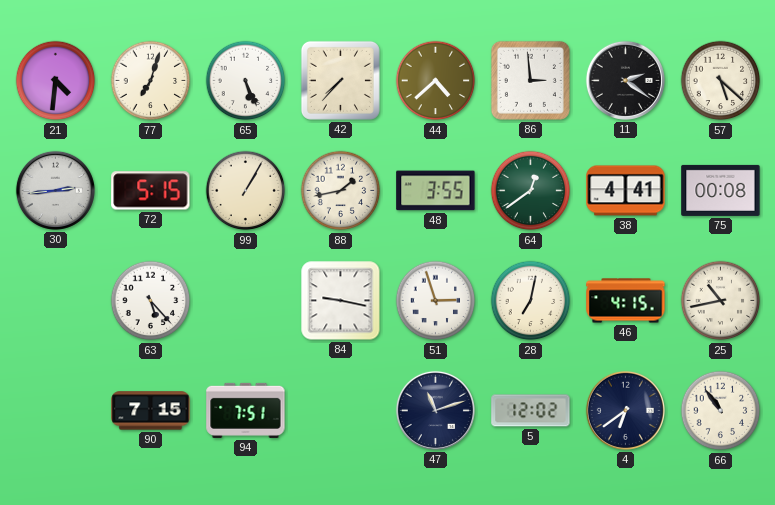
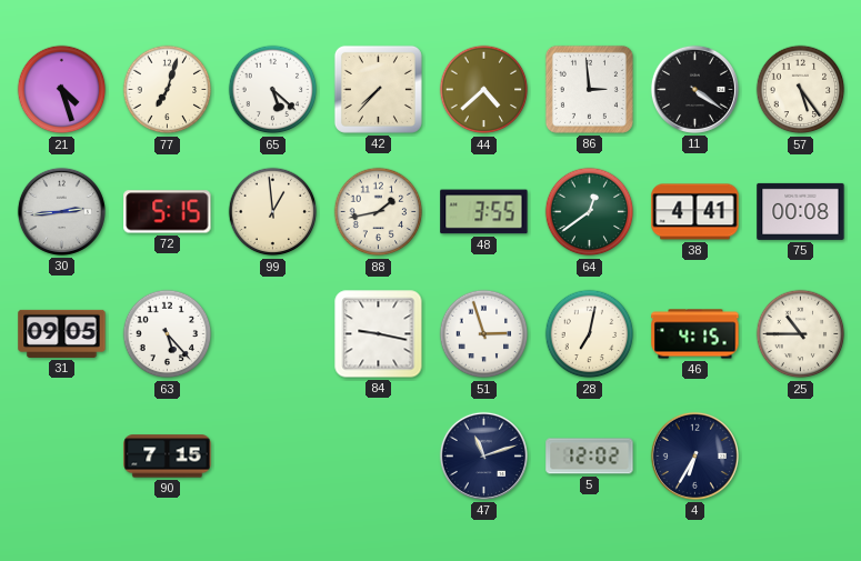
21: 4:31 -> 4:27
65: 5:26 -> 5:22
11: 2:21 -> 4:21
57: 5:22 -> 5:24
99: 1:05 -> 12:59
31: none -> 09:05
25: 10:43 -> 10:45
94: 7:51 -> none
4: 6:39 -> 6:35
66: 10:54 -> none
